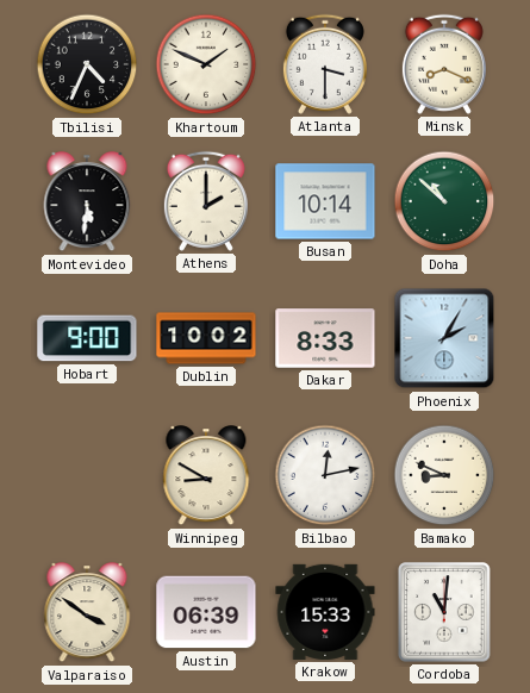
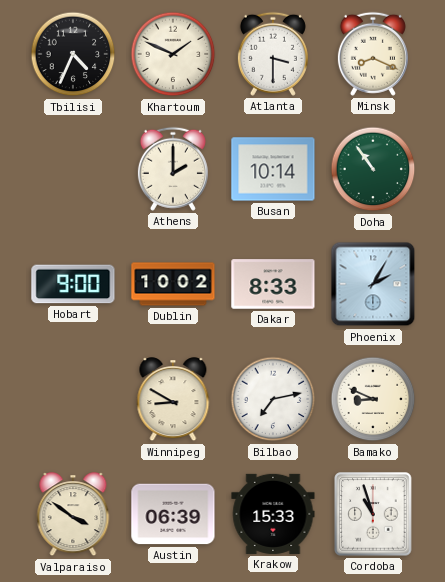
Montevideo: 5:31 -> none
Doha: 10:52 -> 10:54
Bilbao: 12:13 -> 7:13
Cordoba: 11:01 -> 10:57
